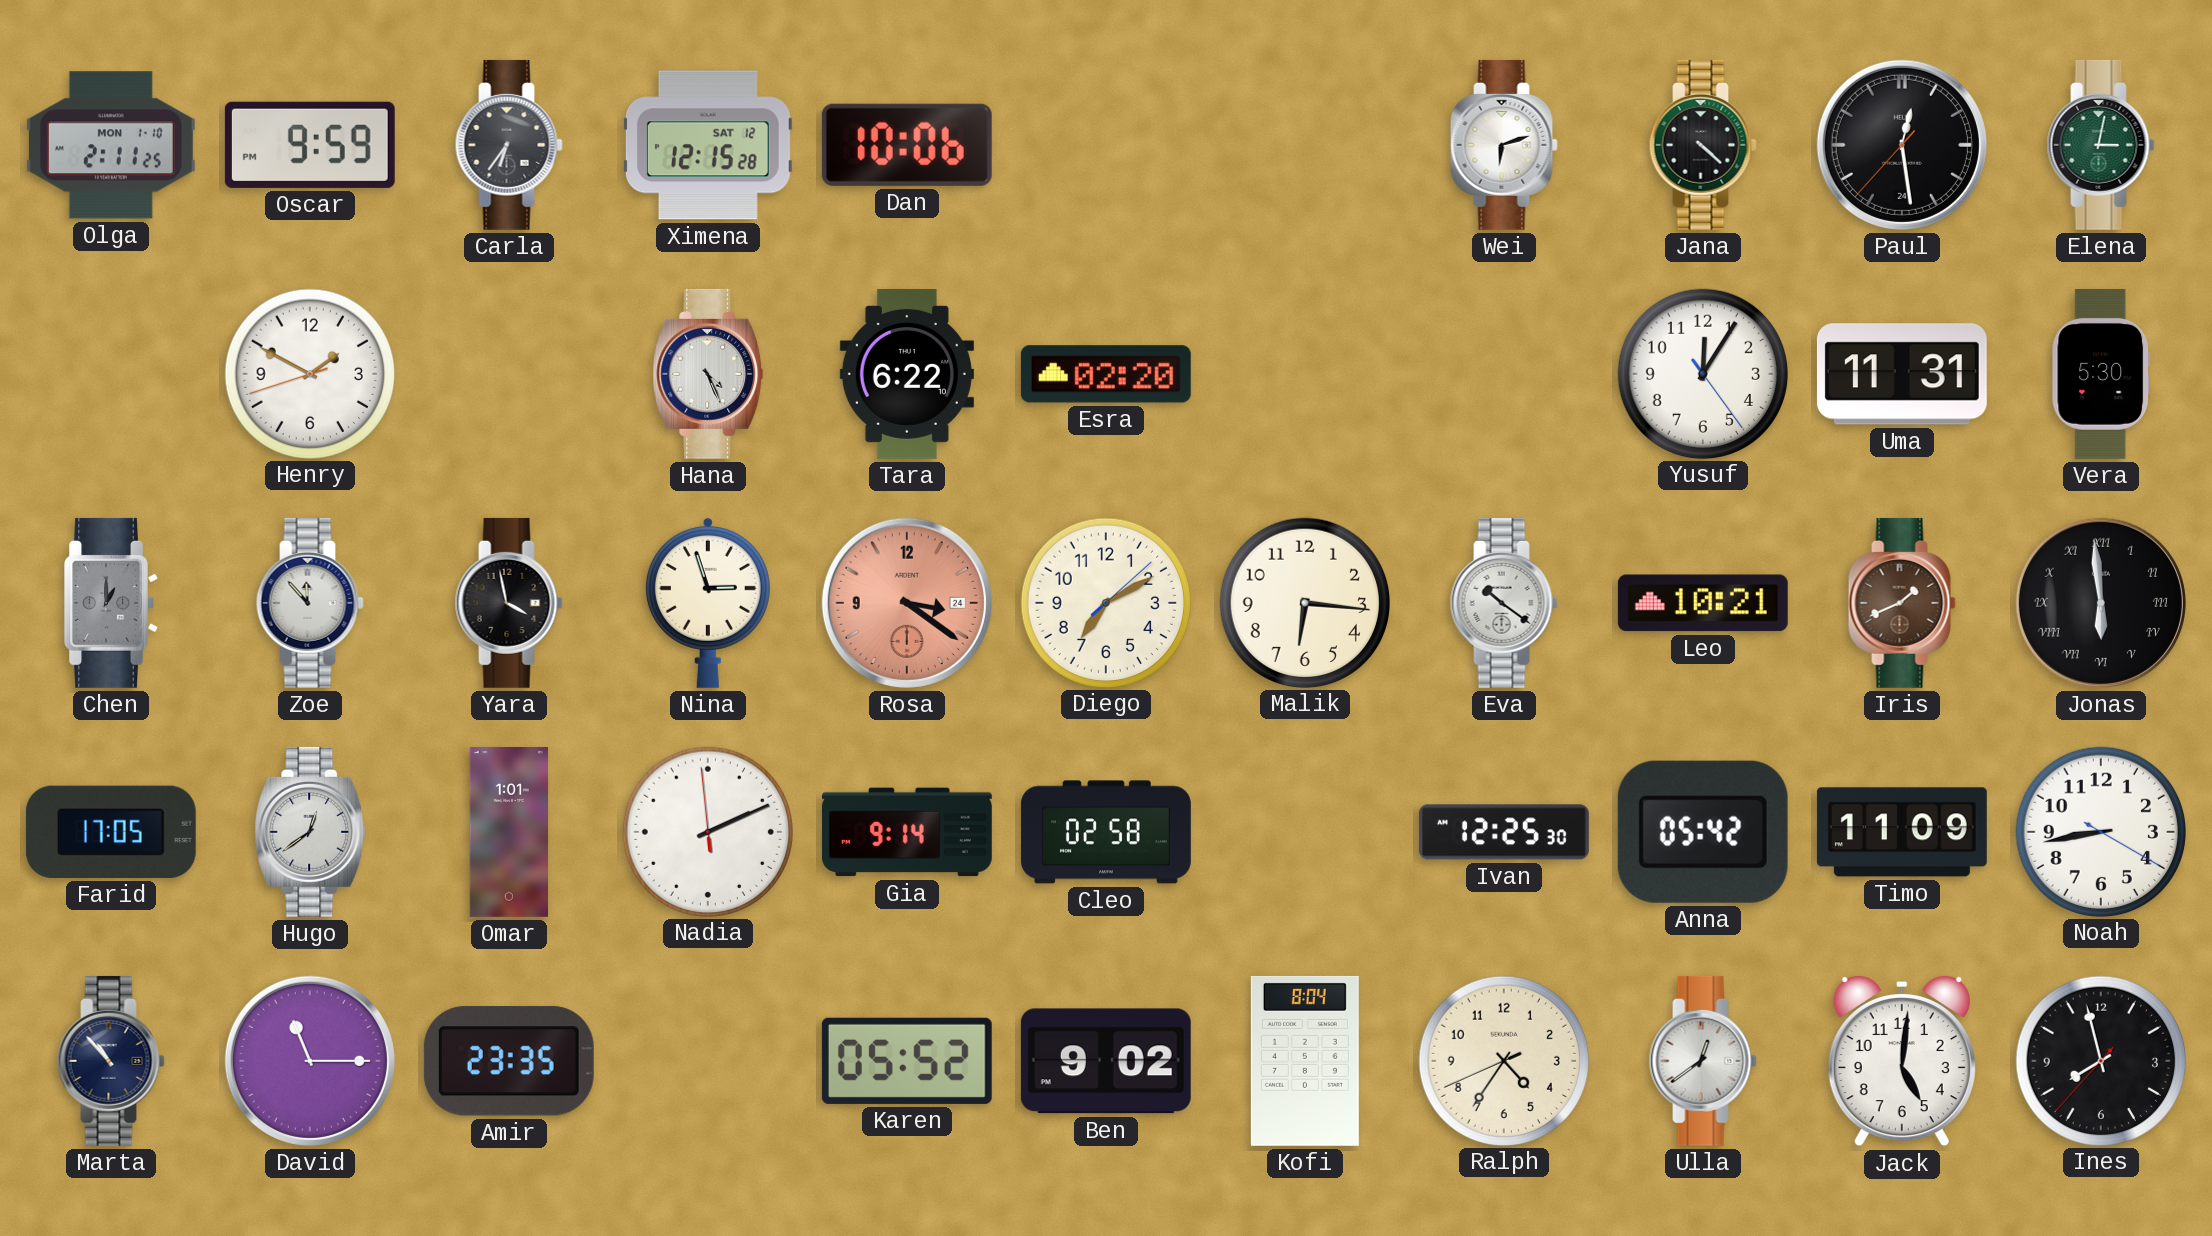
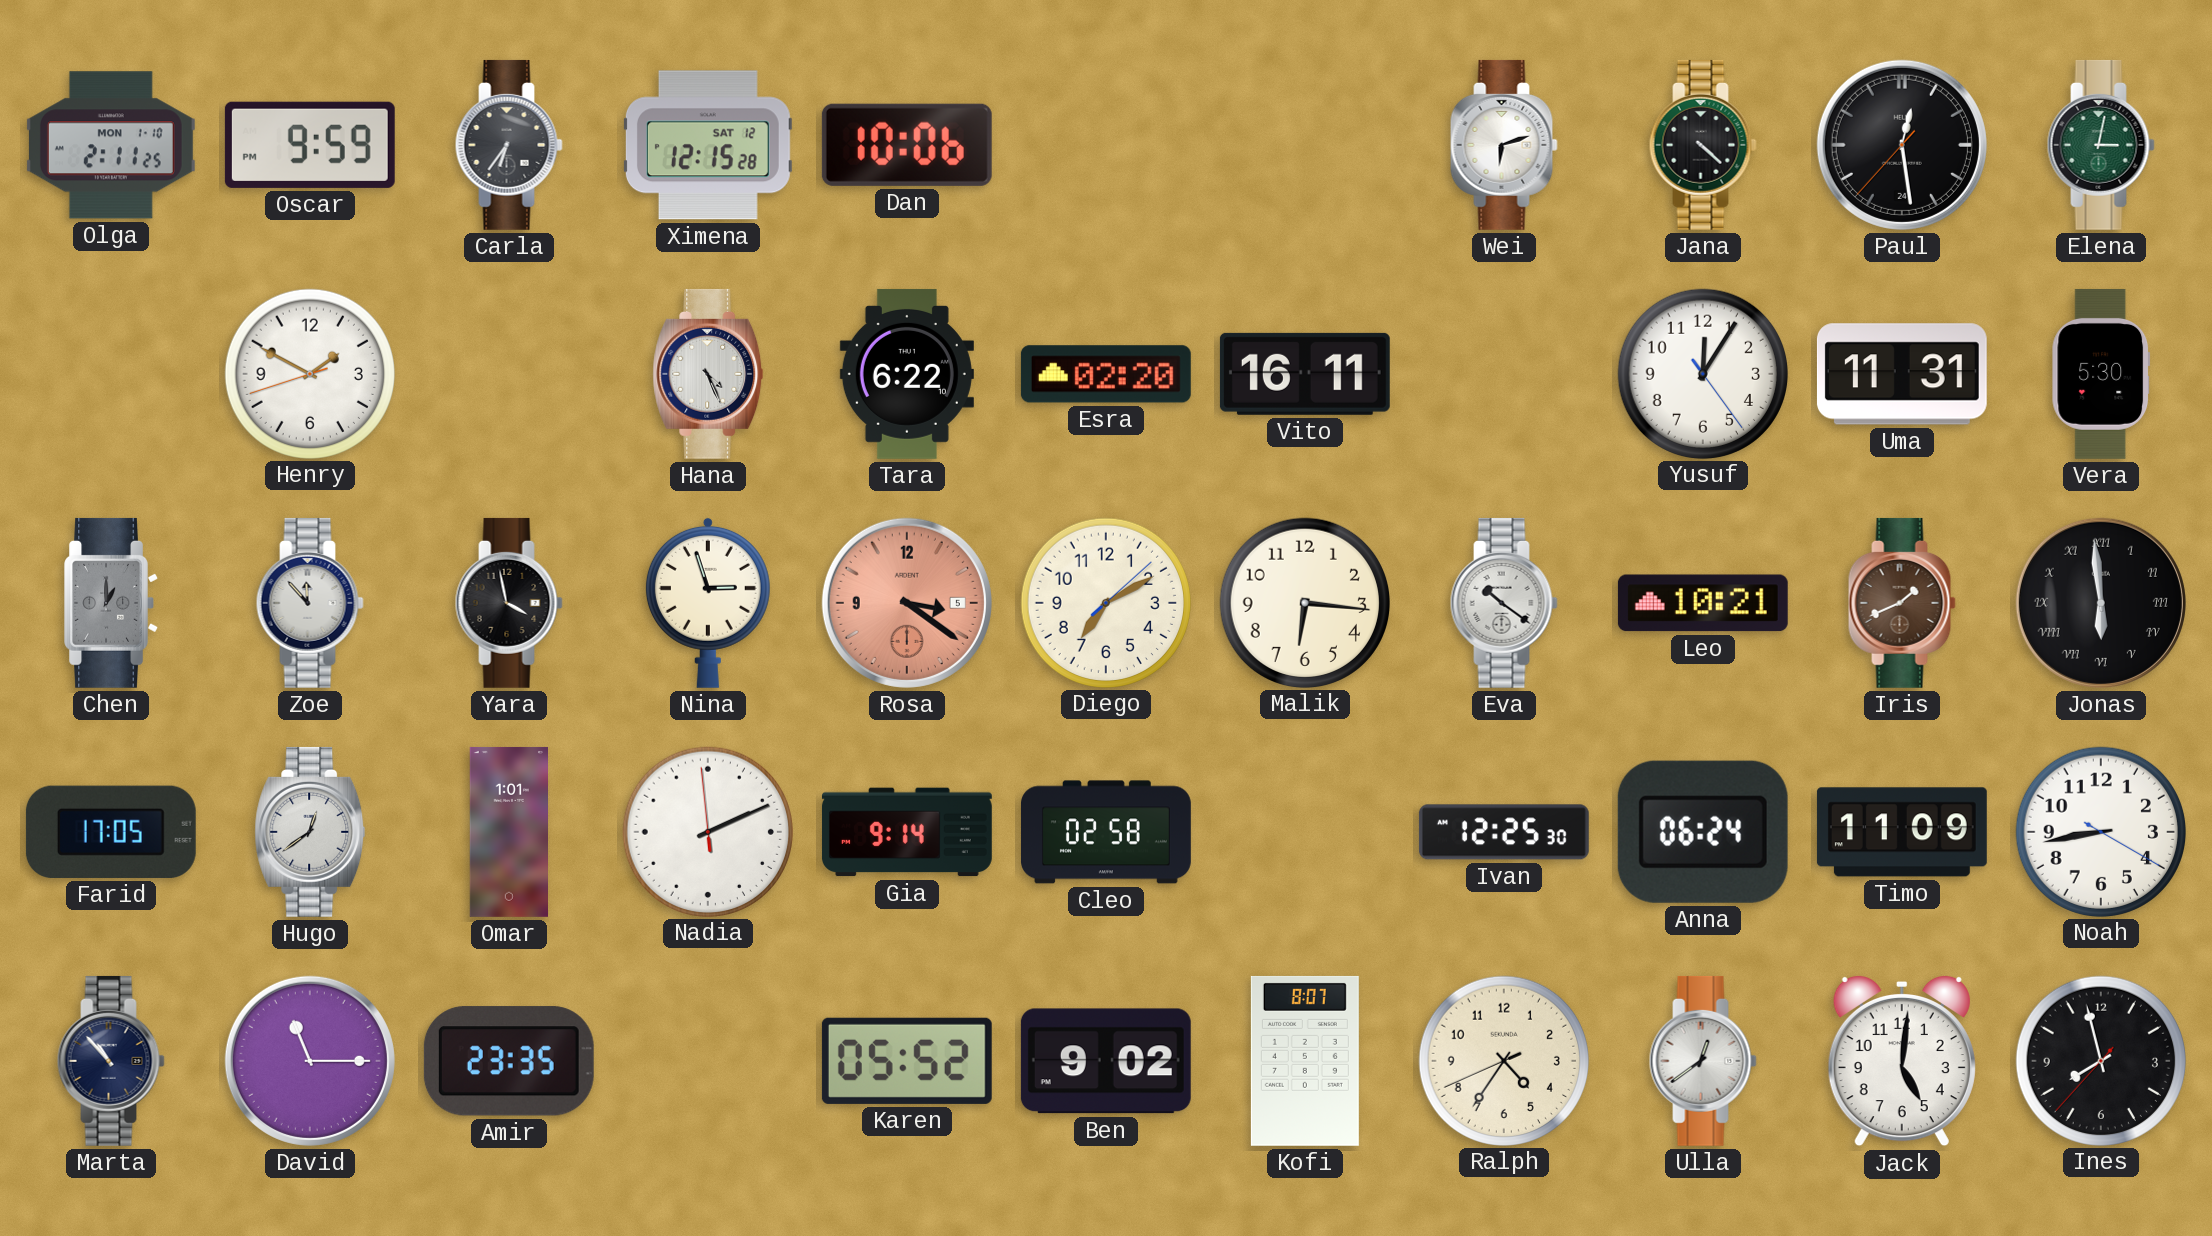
Vito: none -> 16:11
Rosa date: 24 -> 5
Anna: 05:42 -> 06:24
Kofi: 8:04 -> 8:07
